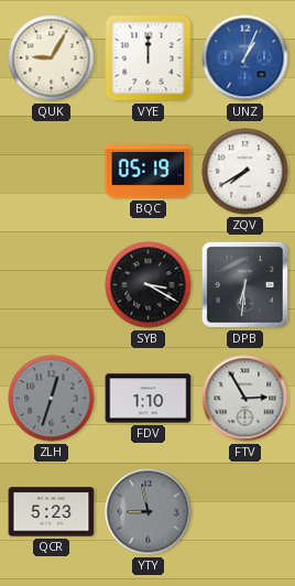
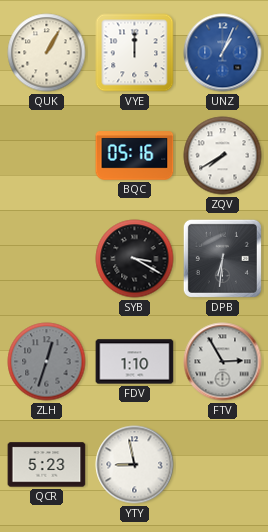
QUK: 9:05 -> 1:05
BQC: 05:19 -> 05:16
YTY dial: grey -> white
